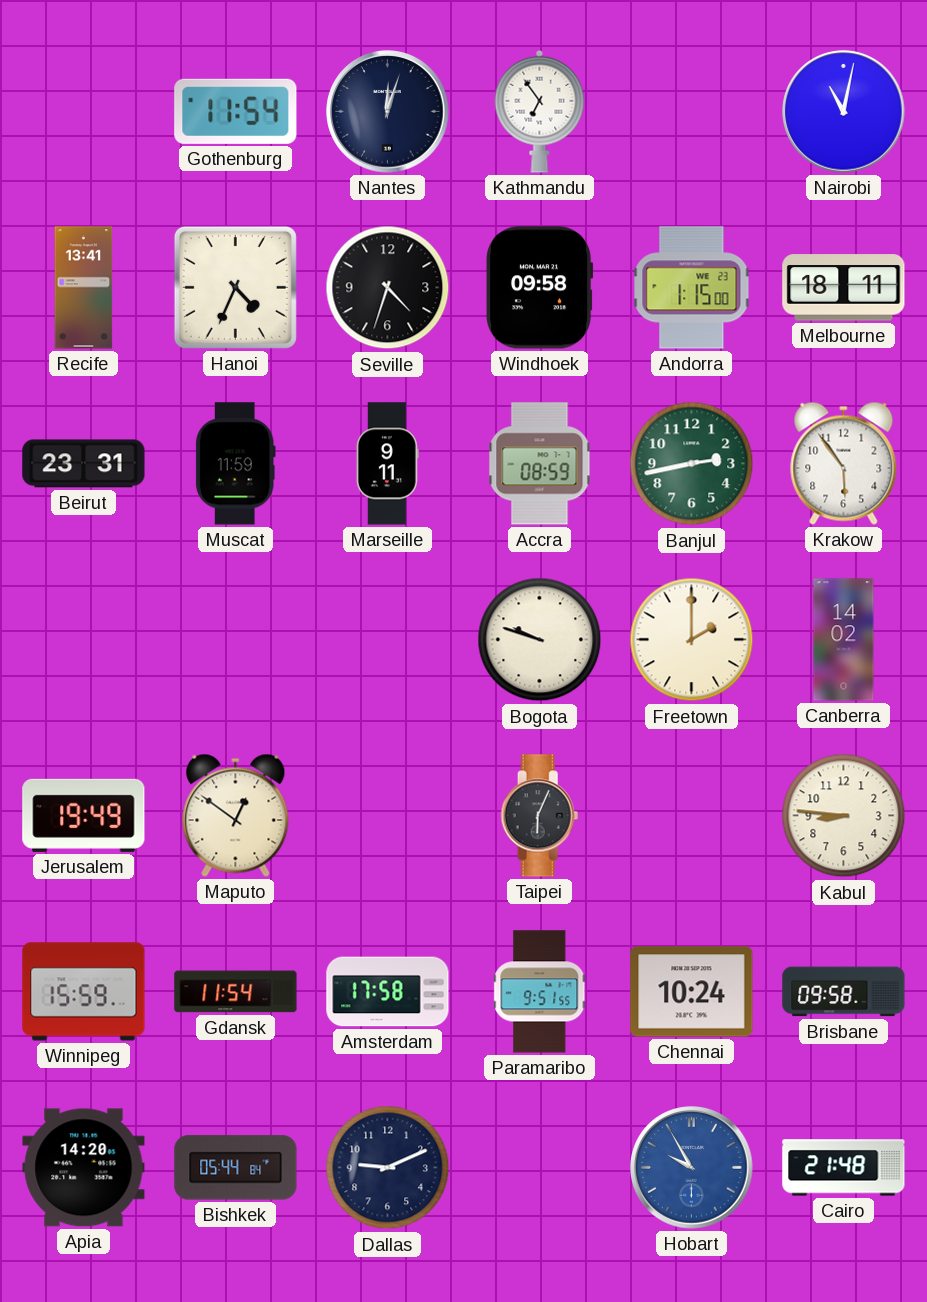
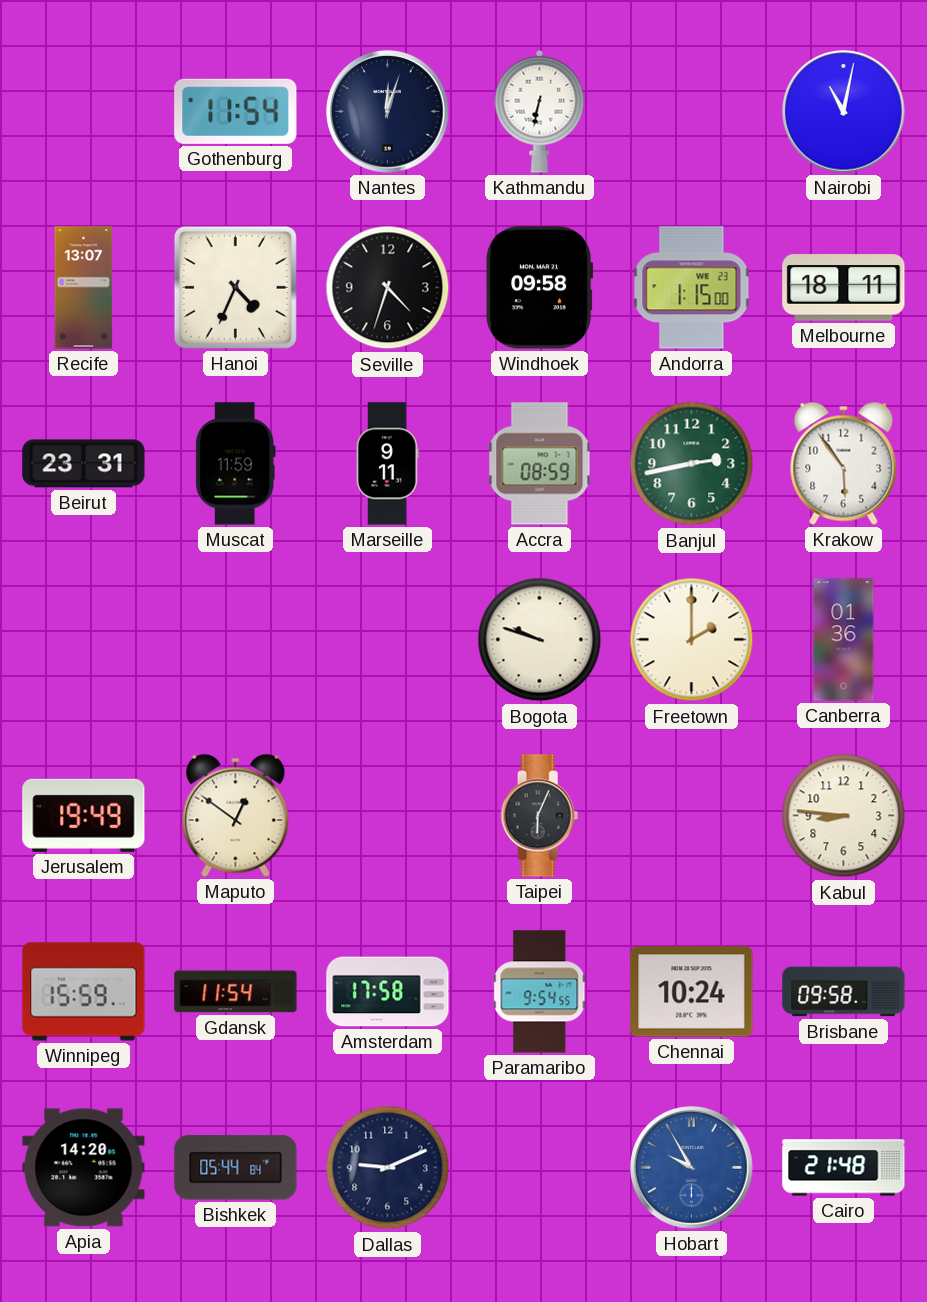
Kathmandu: 6:54 -> 6:32
Recife: 13:41 -> 13:07
Canberra: 14:02 -> 01:36
Paramaribo: 9:51 -> 9:54
